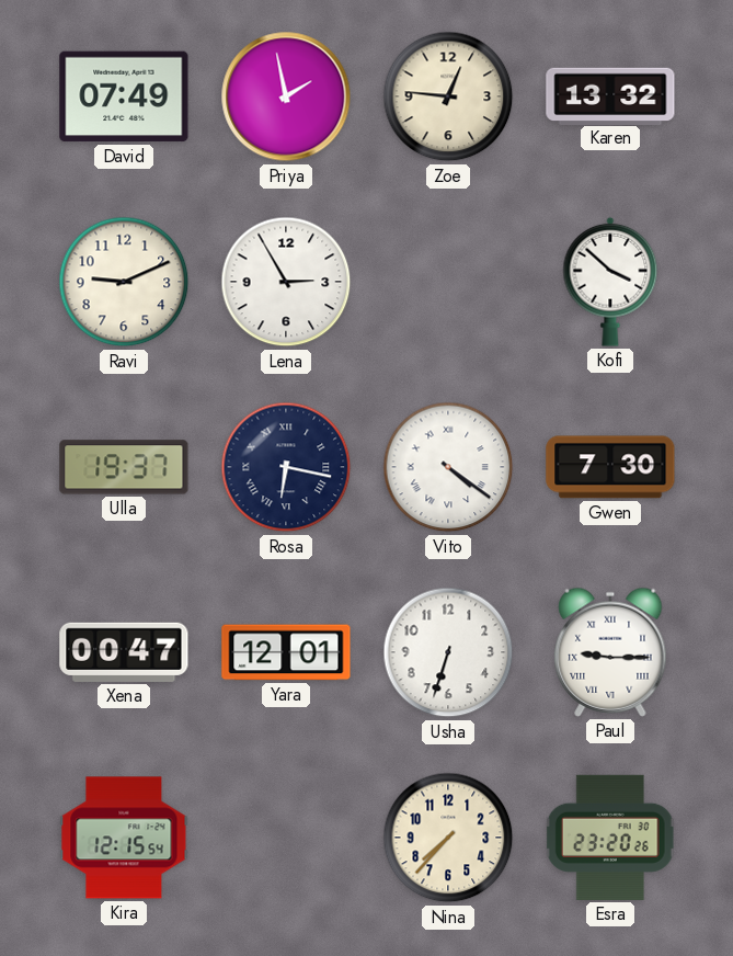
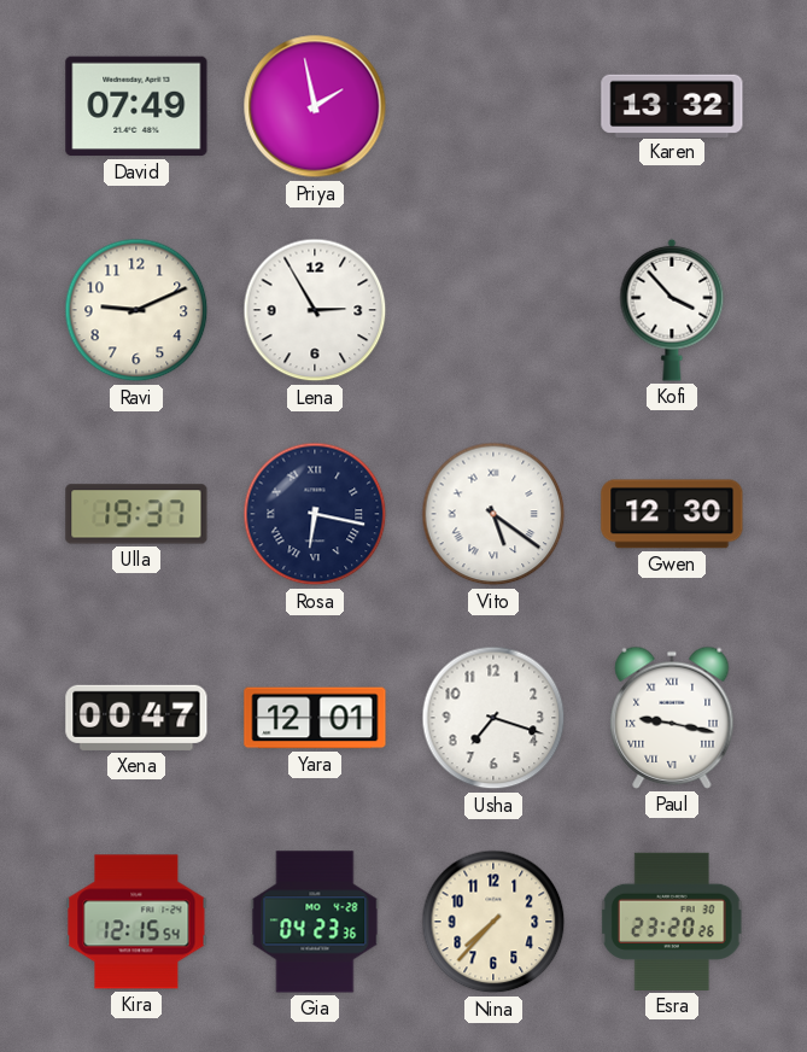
Zoe: 12:46 -> none
Kofi: 3:52 -> 3:53
Vito: 4:21 -> 5:21
Gwen: 7:30 -> 12:30
Usha: 6:33 -> 7:18
Paul: 9:15 -> 9:17
Gia: none -> 04:23
